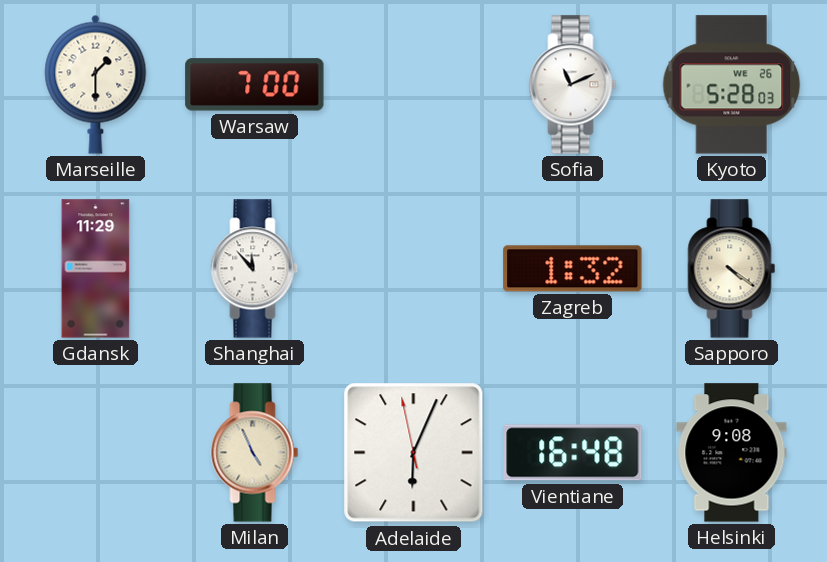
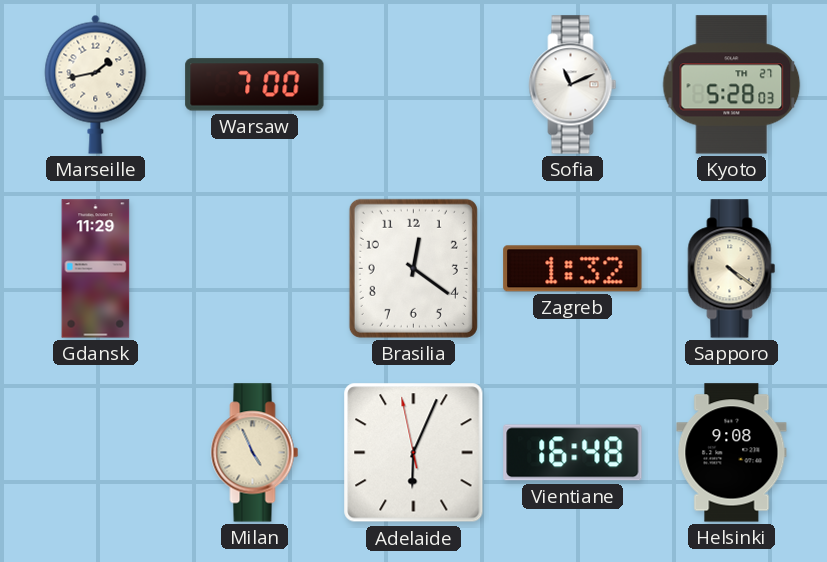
Marseille: 1:30 -> 1:43
Kyoto date: WE 26 -> TH 27
Shanghai: 11:53 -> none
Brasilia: none -> 12:21
